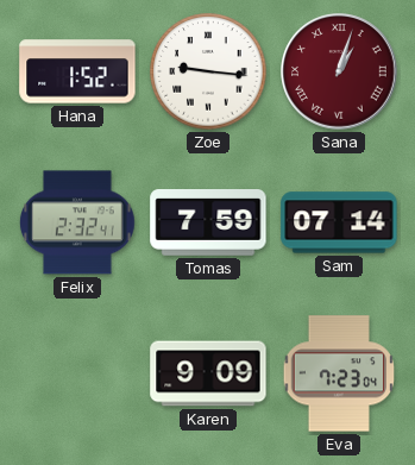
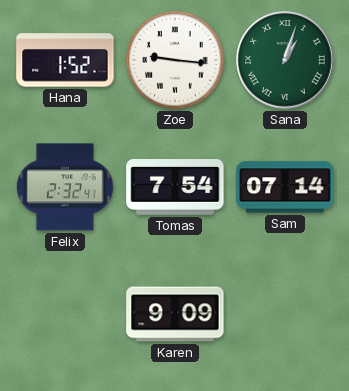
Sana dial: burgundy -> green
Tomas: 7:59 -> 7:54
Eva: 7:23 -> none
